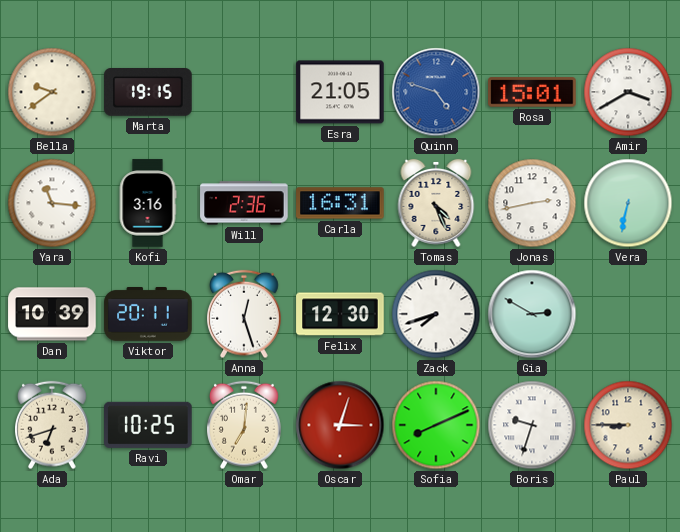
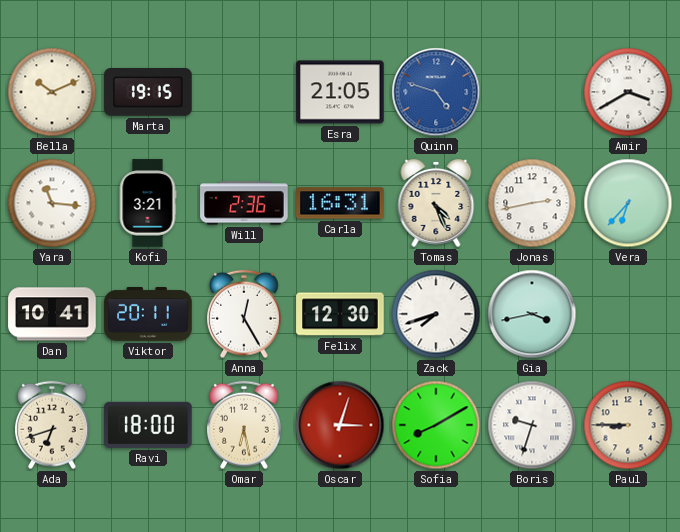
Bella: 9:39 -> 10:11
Rosa: 15:01 -> none
Kofi: 3:16 -> 3:21
Vera: 6:32 -> 6:37
Dan: 10:39 -> 10:41
Anna: 12:27 -> 12:25
Gia: 2:50 -> 3:43
Ravi: 10:25 -> 18:00
Omar: 7:01 -> 6:28
Sofia: 8:11 -> 8:10
